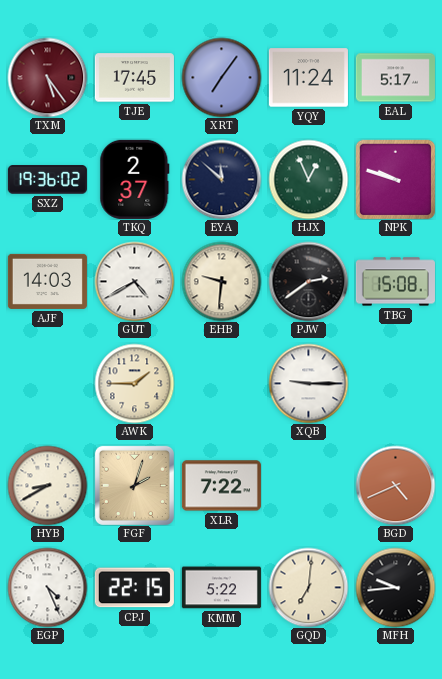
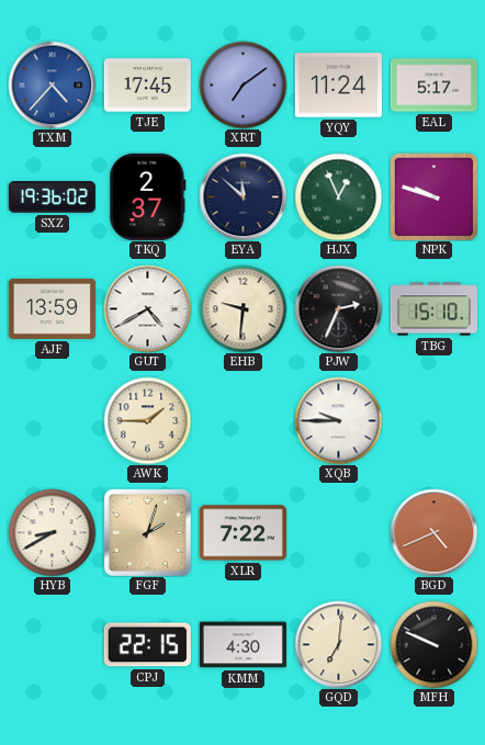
TXM: 5:24 -> 4:37
TXM dial: burgundy -> blue
XRT: 7:06 -> 7:09
AJF: 14:03 -> 13:59
PJW: 2:39 -> 2:34
TBG: 15:08 -> 15:10
XQB: 9:15 -> 9:45
EGP: 4:26 -> none
KMM: 5:22 -> 4:30
MFH: 9:44 -> 9:49
